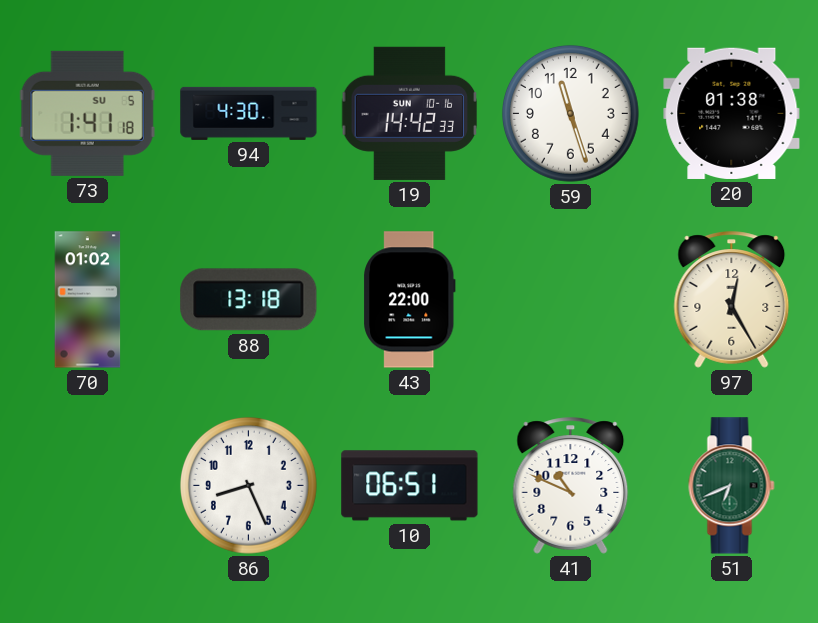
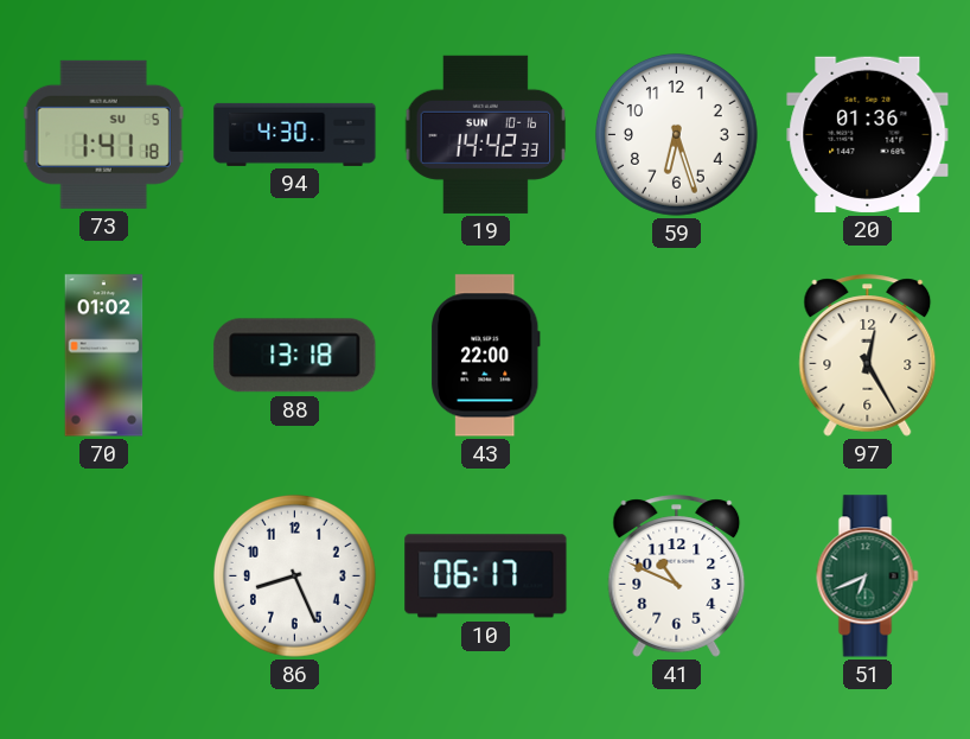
59: 11:27 -> 6:27
20: 01:38 -> 01:36
10: 06:51 -> 06:17
